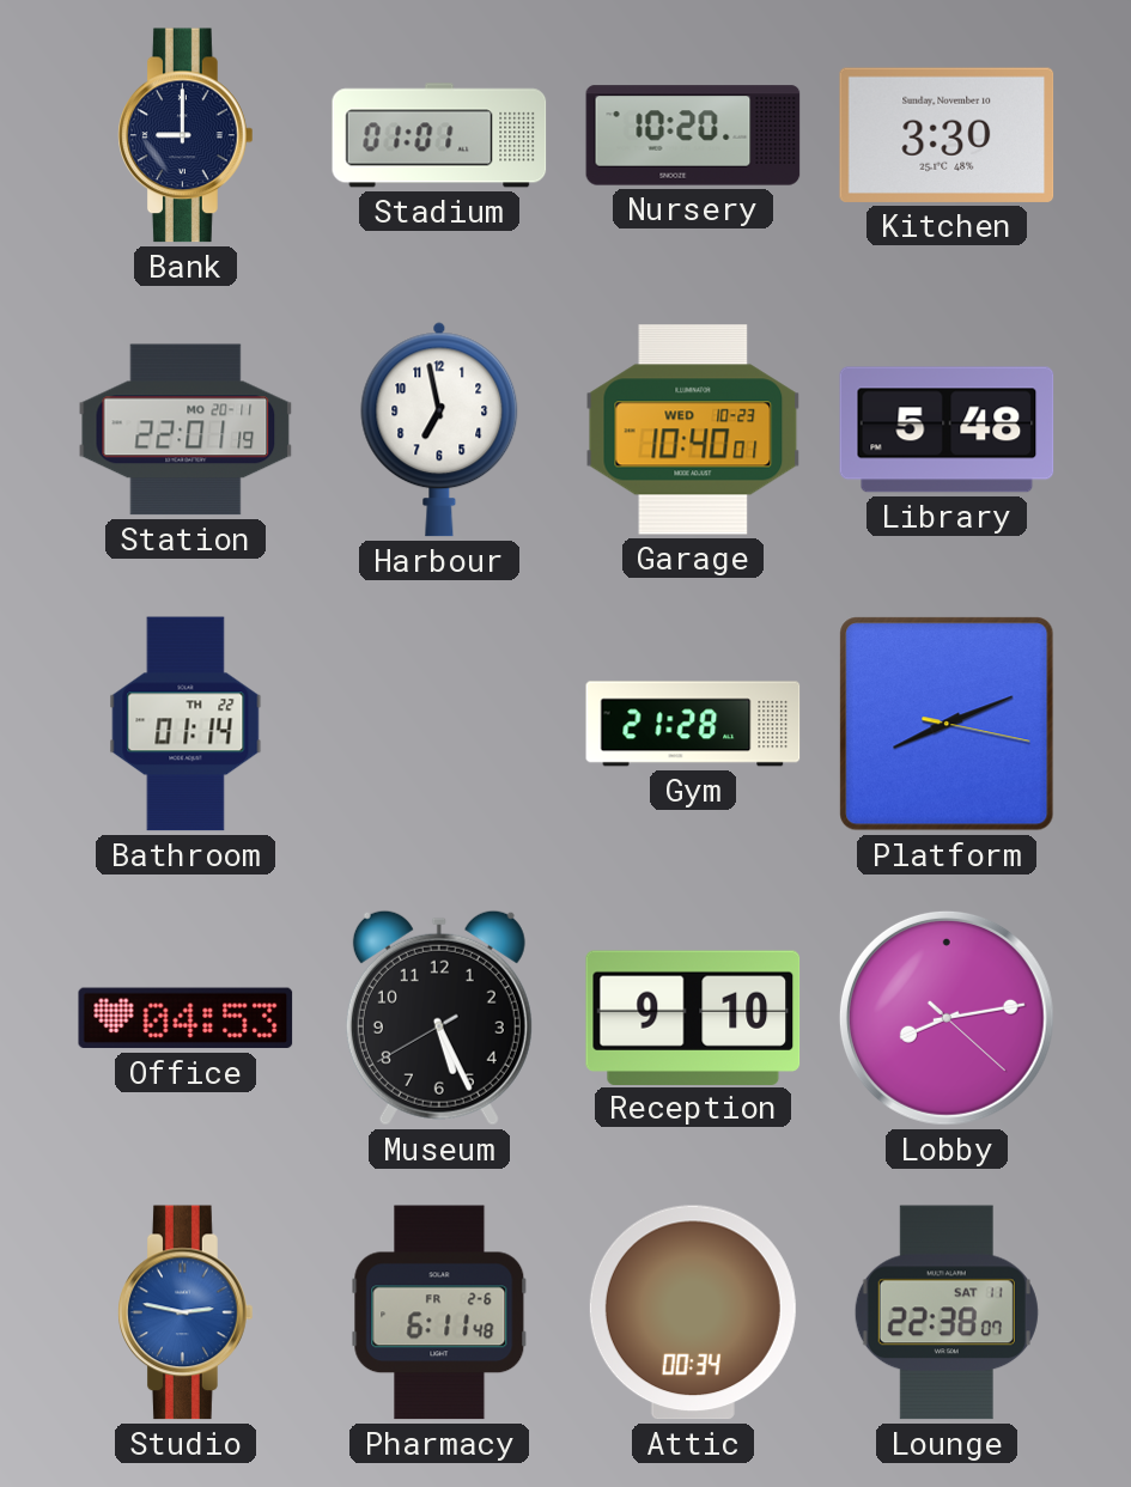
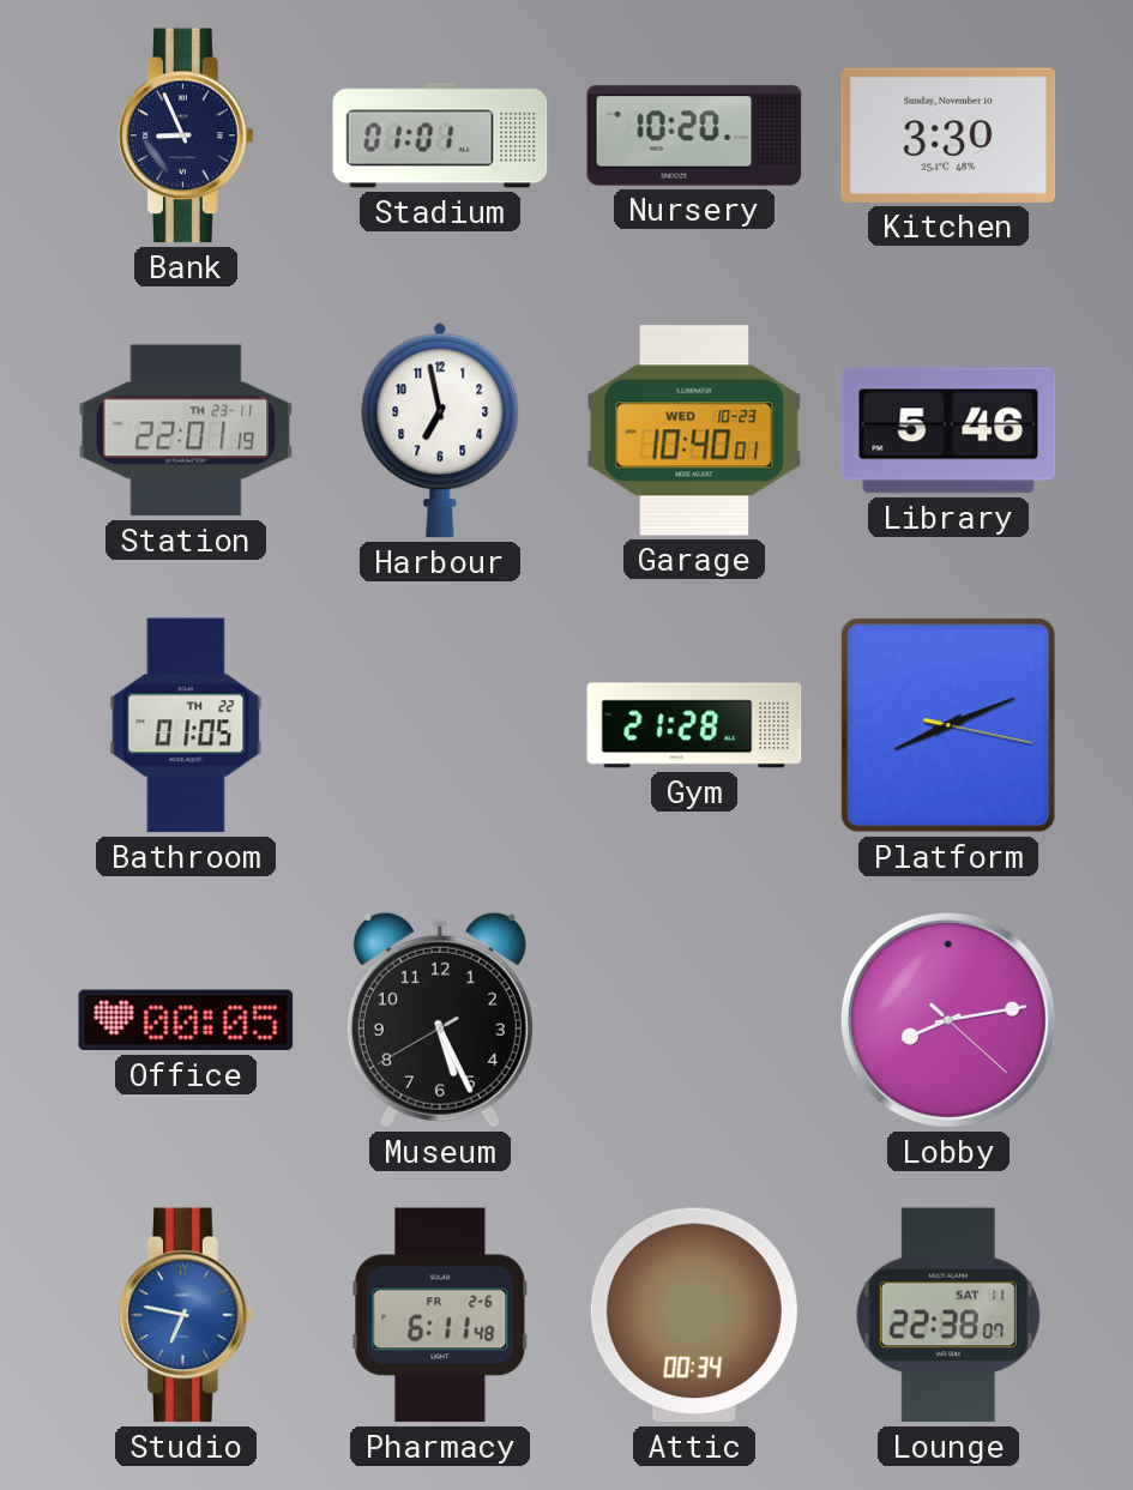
Bank: 9:00 -> 8:56
Station date: MO 20-11 -> TH 23-11
Library: 5:48 -> 5:46
Bathroom: 01:14 -> 01:05
Office: 04:53 -> 00:05
Reception: 9:10 -> none
Studio: 2:47 -> 6:47
